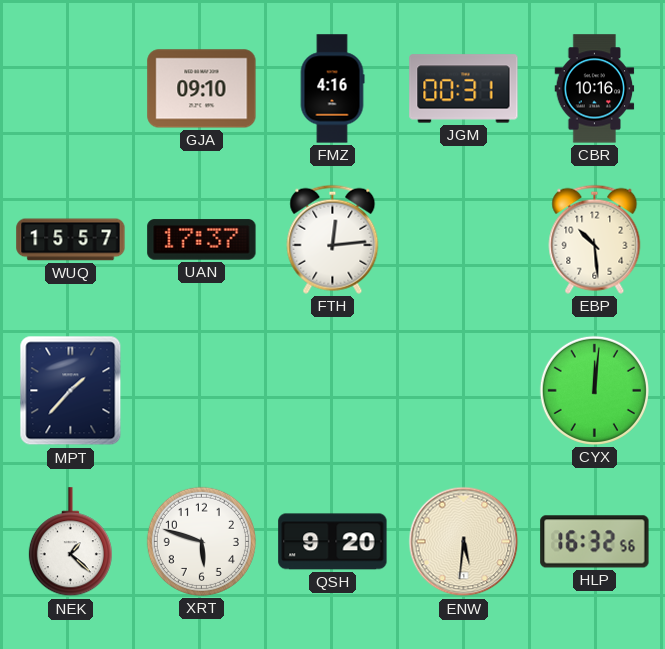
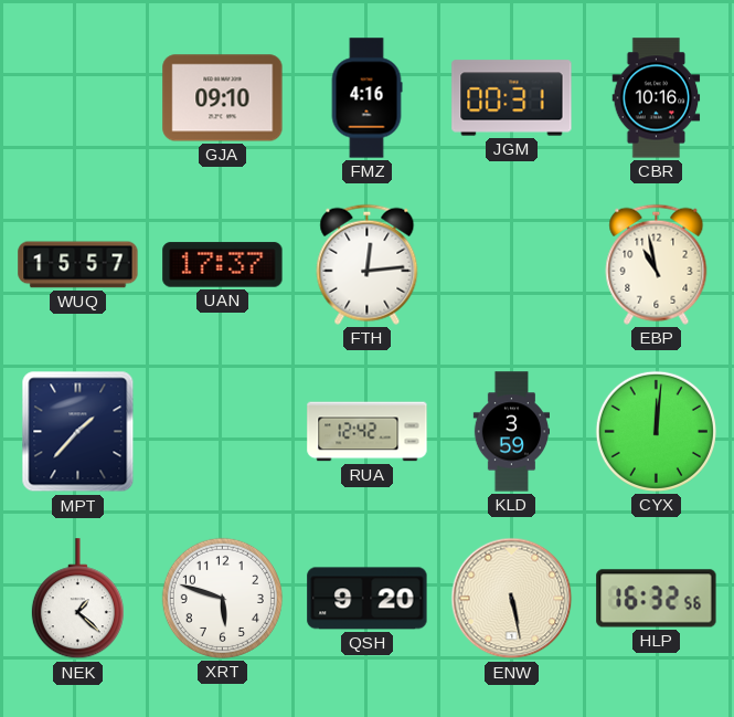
EBP: 10:29 -> 10:58
RUA: none -> 12:42
KLD: none -> 3:59
ENW: 5:31 -> 5:28
